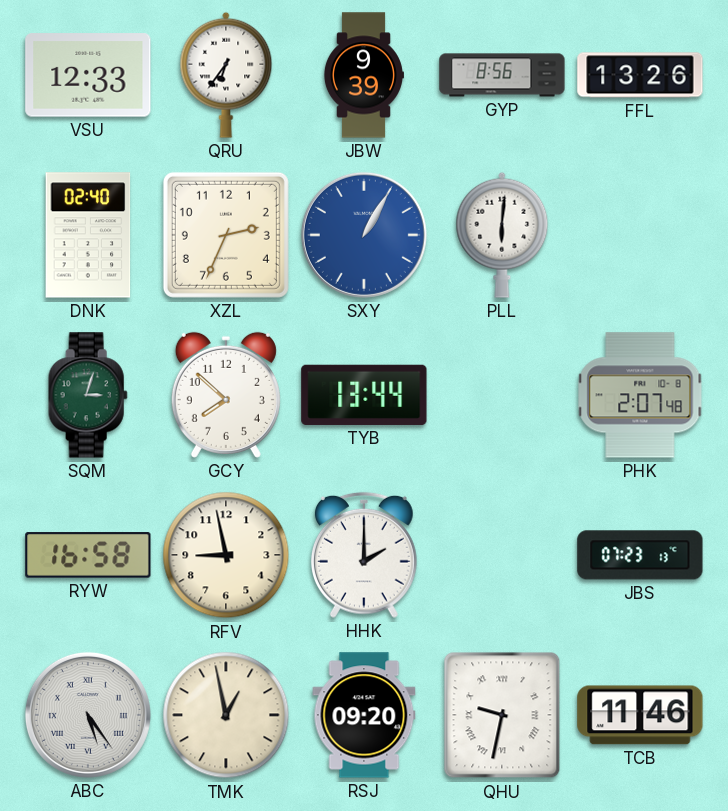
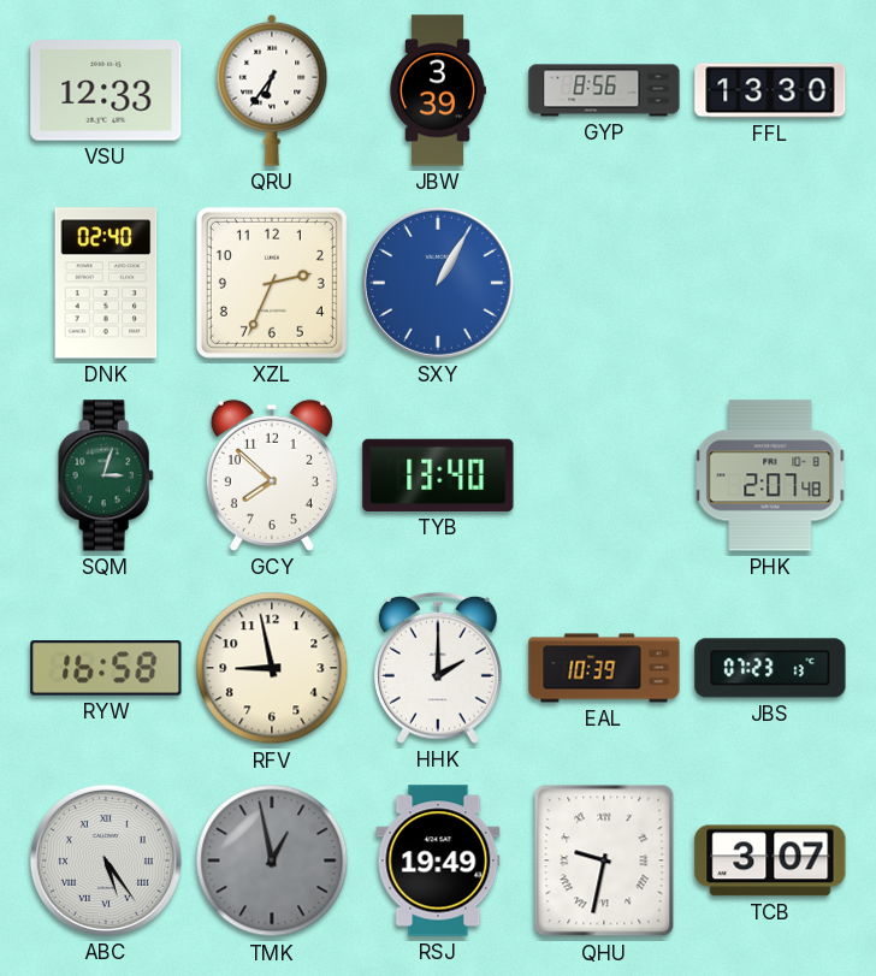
JBW: 9:39 -> 3:39
FFL: 13:26 -> 13:30
PLL: 6:01 -> none
TYB: 13:44 -> 13:40
EAL: none -> 10:39
TMK dial: cream -> grey
RSJ: 09:20 -> 19:49
TCB: 11:46 -> 3:07
